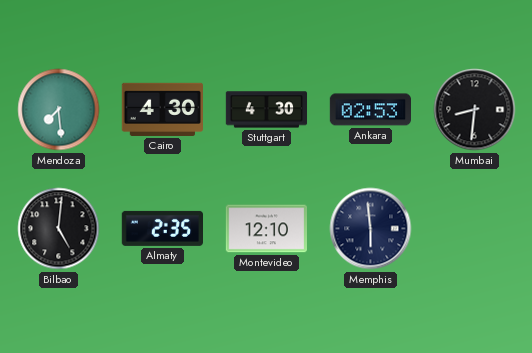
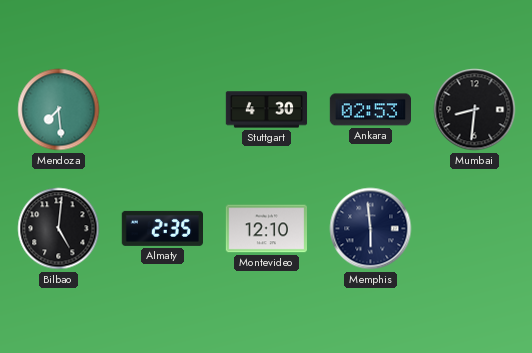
Cairo: 4:30 -> none
